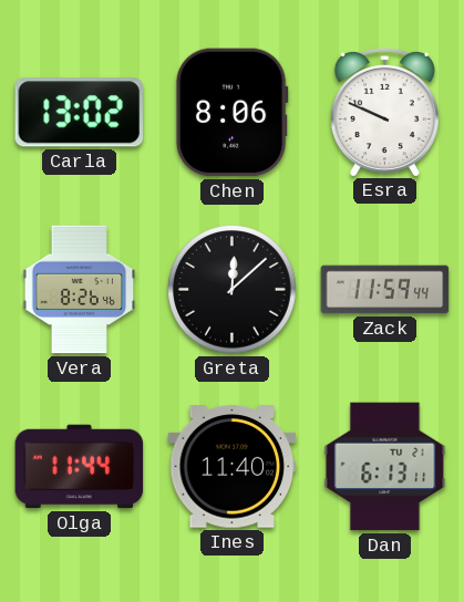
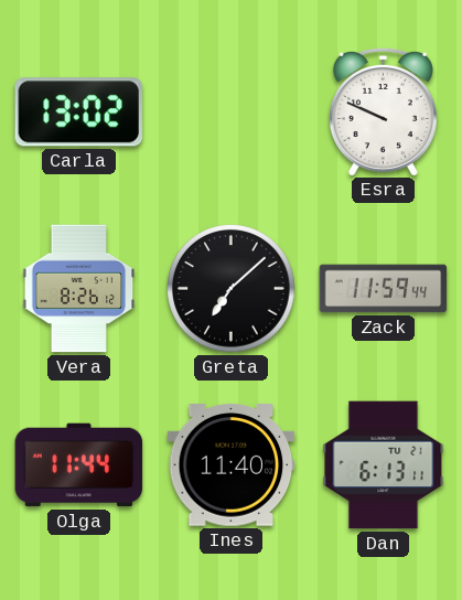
Chen: 8:06 -> none
Vera: 8:26:46 -> 8:26:12
Greta: 12:08 -> 7:08
